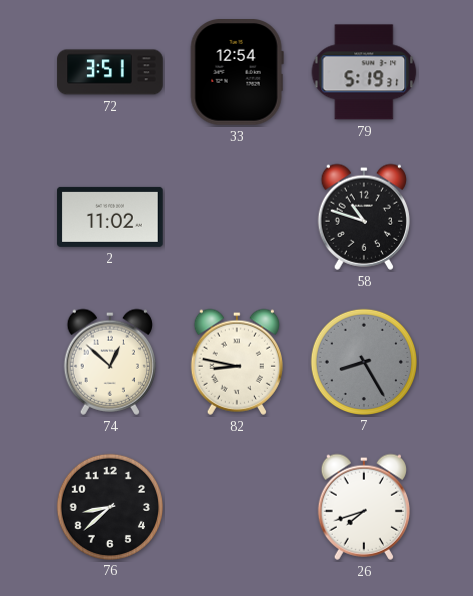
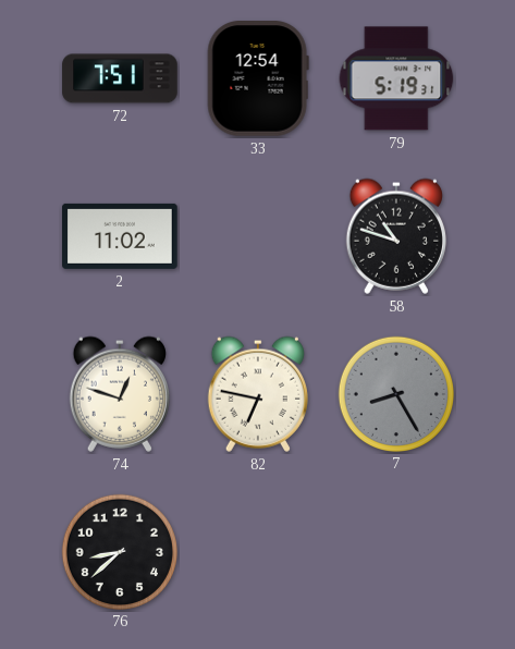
72: 3:51 -> 7:51
74: 12:52 -> 12:48
82: 8:47 -> 6:47
26: 7:42 -> none
